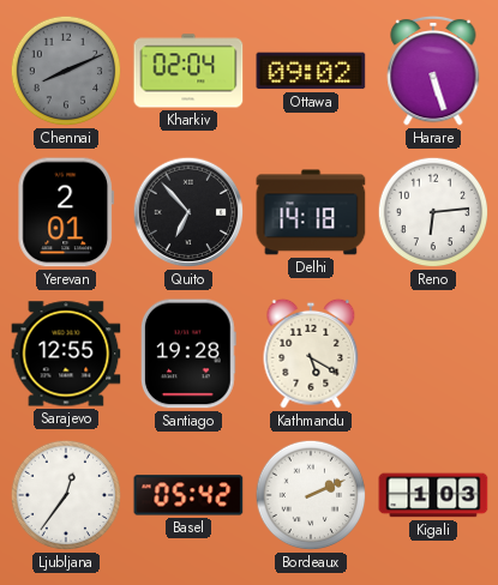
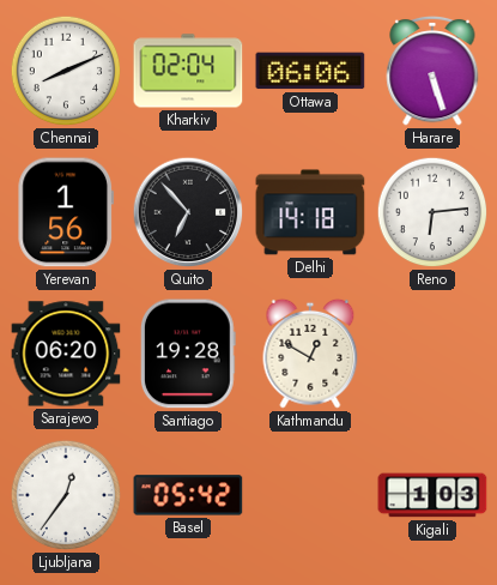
Chennai dial: grey -> white
Ottawa: 09:02 -> 06:06
Yerevan: 2:01 -> 1:56
Sarajevo: 12:55 -> 06:20
Kathmandu: 5:20 -> 12:50
Bordeaux: 2:11 -> none
